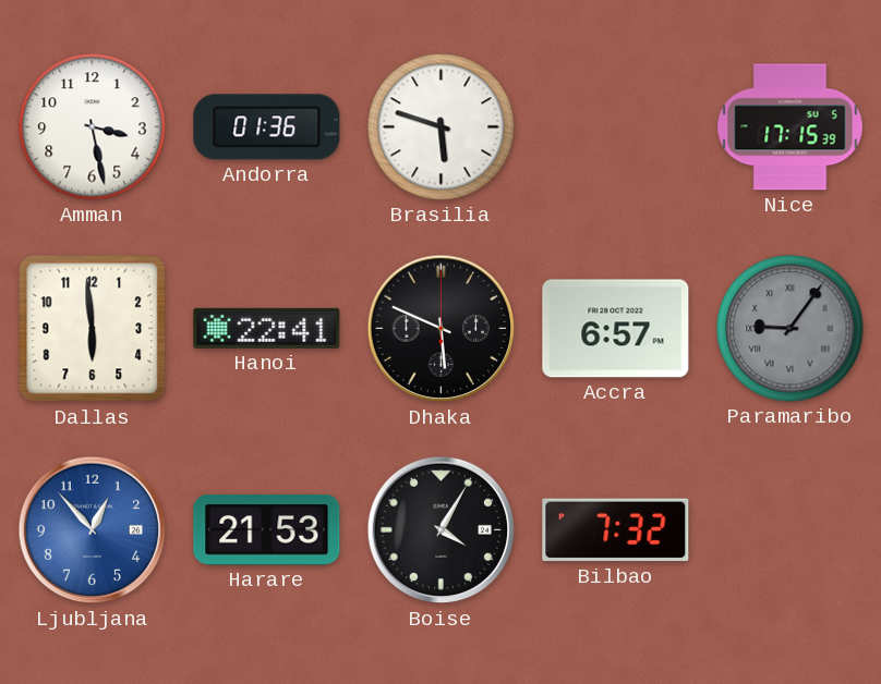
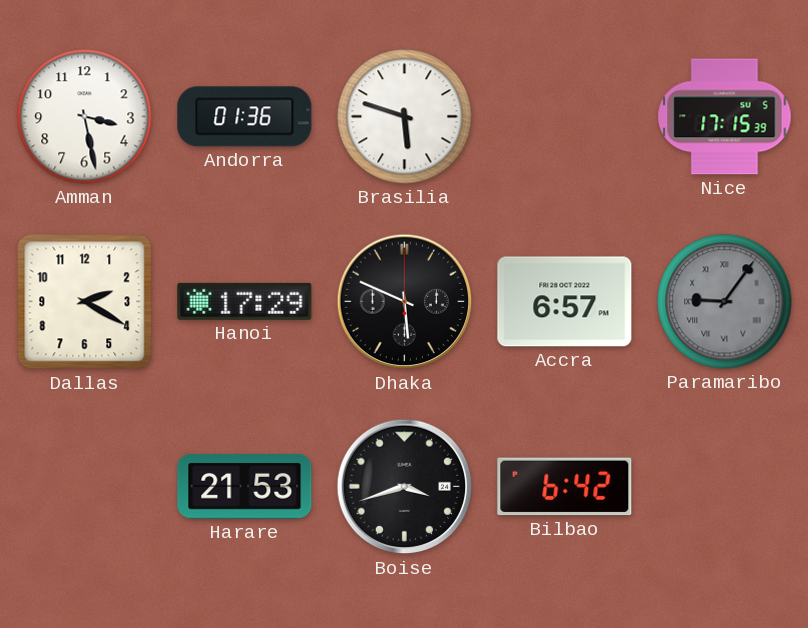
Dallas: 5:59 -> 2:20
Hanoi: 22:41 -> 17:29
Ljubljana: 12:53 -> none
Boise: 4:05 -> 3:42
Bilbao: 7:32 -> 6:42
